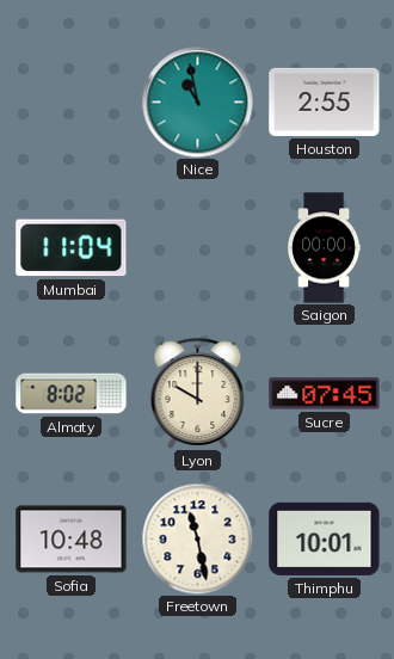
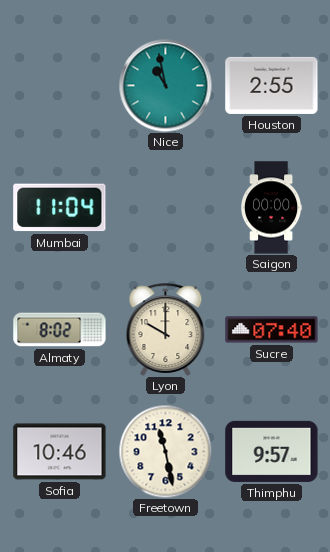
Sucre: 07:45 -> 07:40
Sofia: 10:48 -> 10:46
Thimphu: 10:01 -> 9:57
